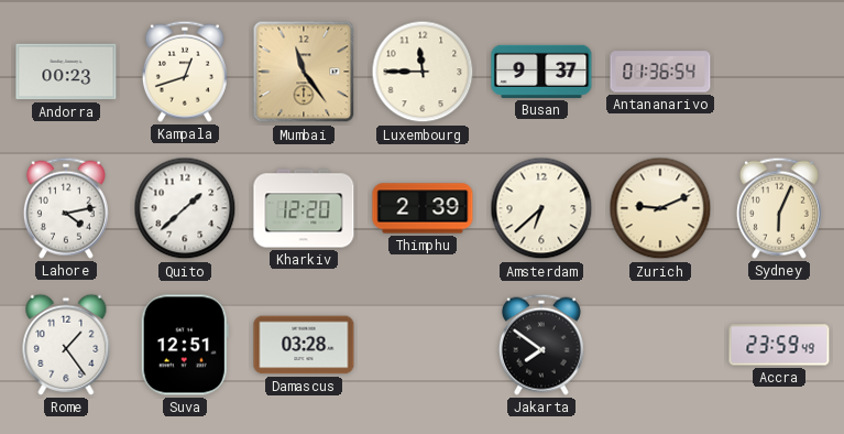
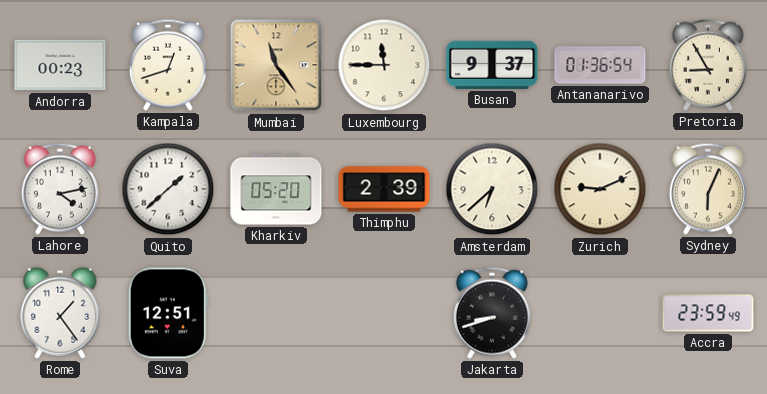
Pretoria: none -> 8:55
Kharkiv: 12:20 -> 05:20
Damascus: 03:28 -> none
Jakarta: 7:51 -> 8:42
